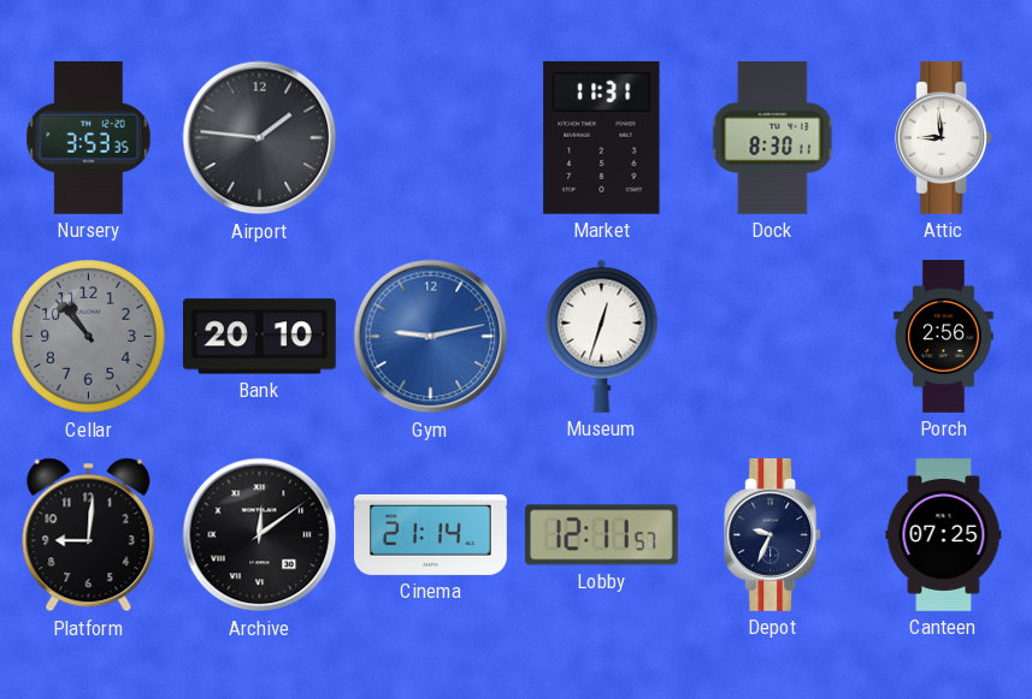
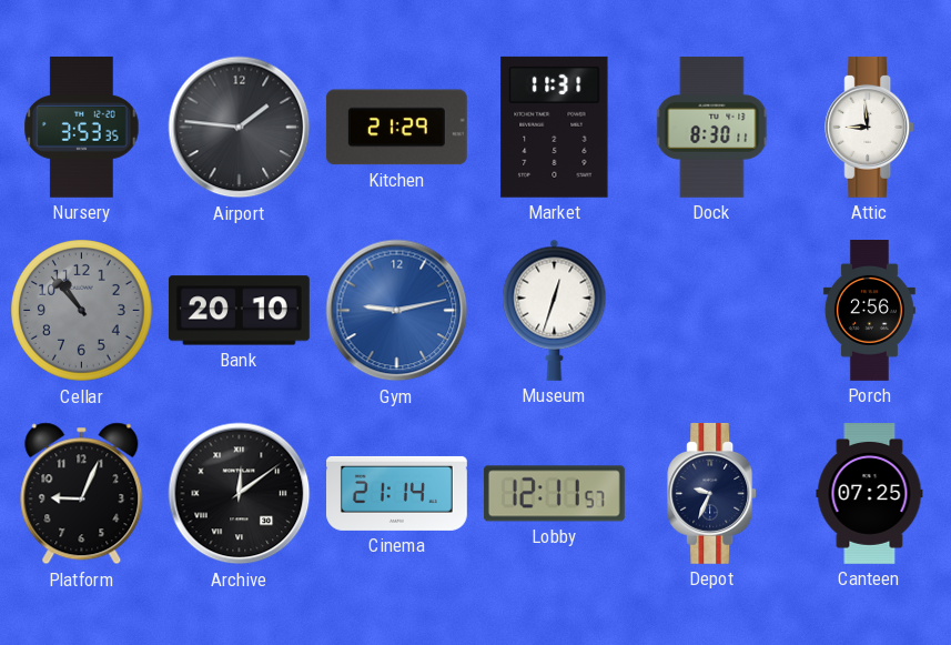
Kitchen: none -> 21:29
Platform: 9:01 -> 9:04
